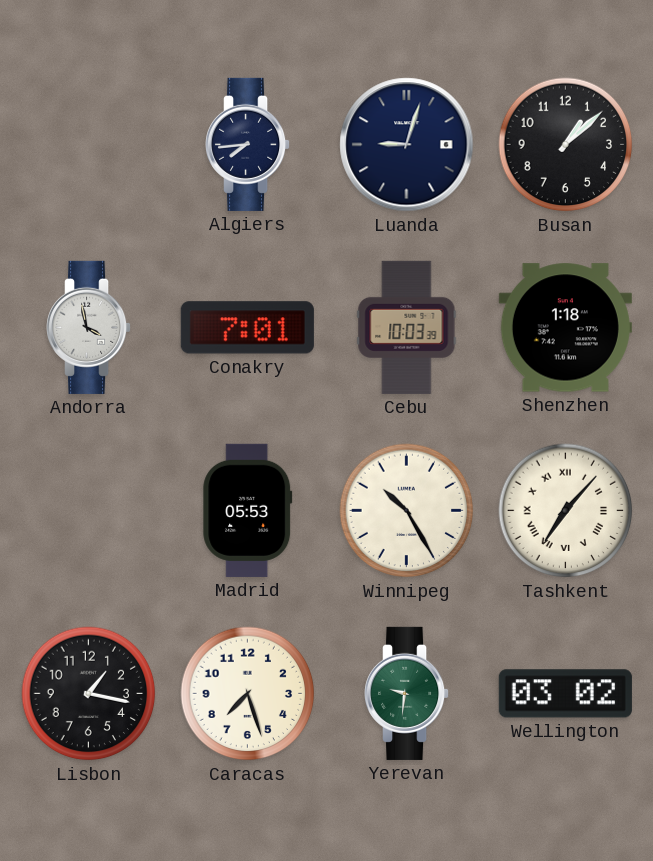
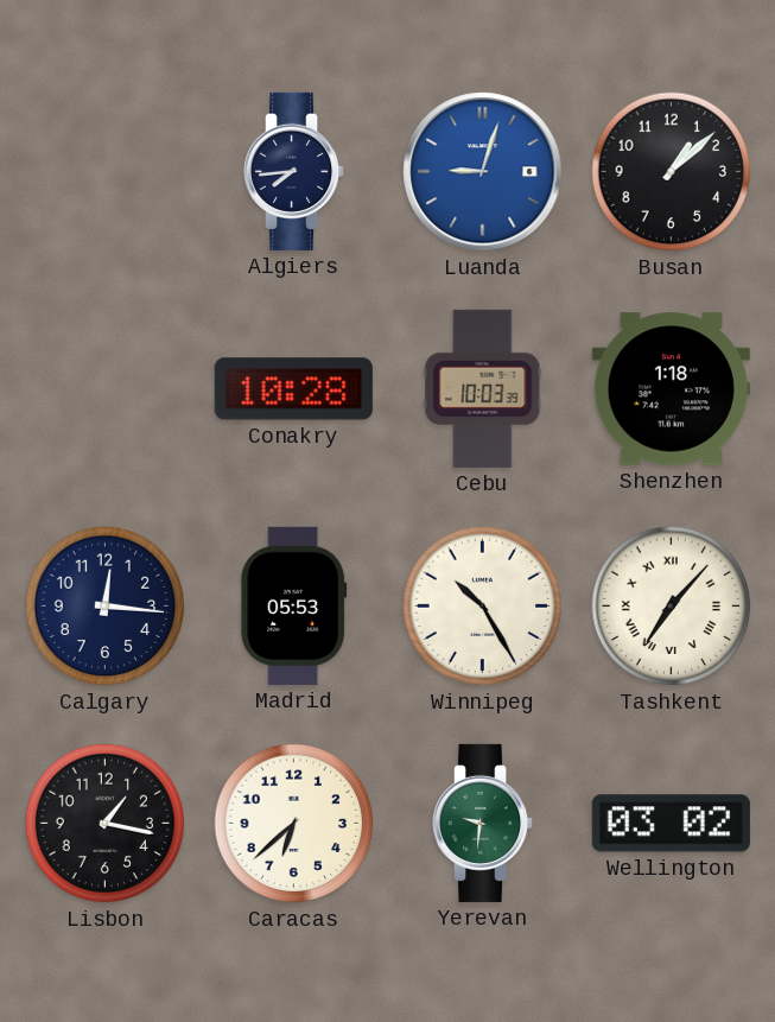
Luanda dial: navy -> blue
Andorra: 3:58 -> none
Conakry: 7:01 -> 10:28
Calgary: none -> 12:16
Caracas: 7:27 -> 6:38
